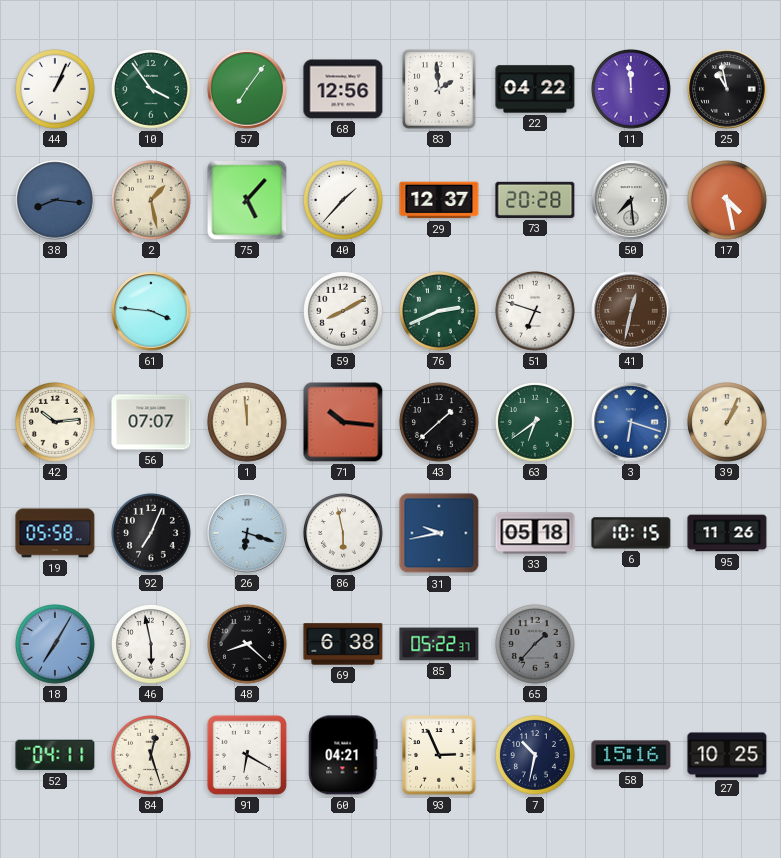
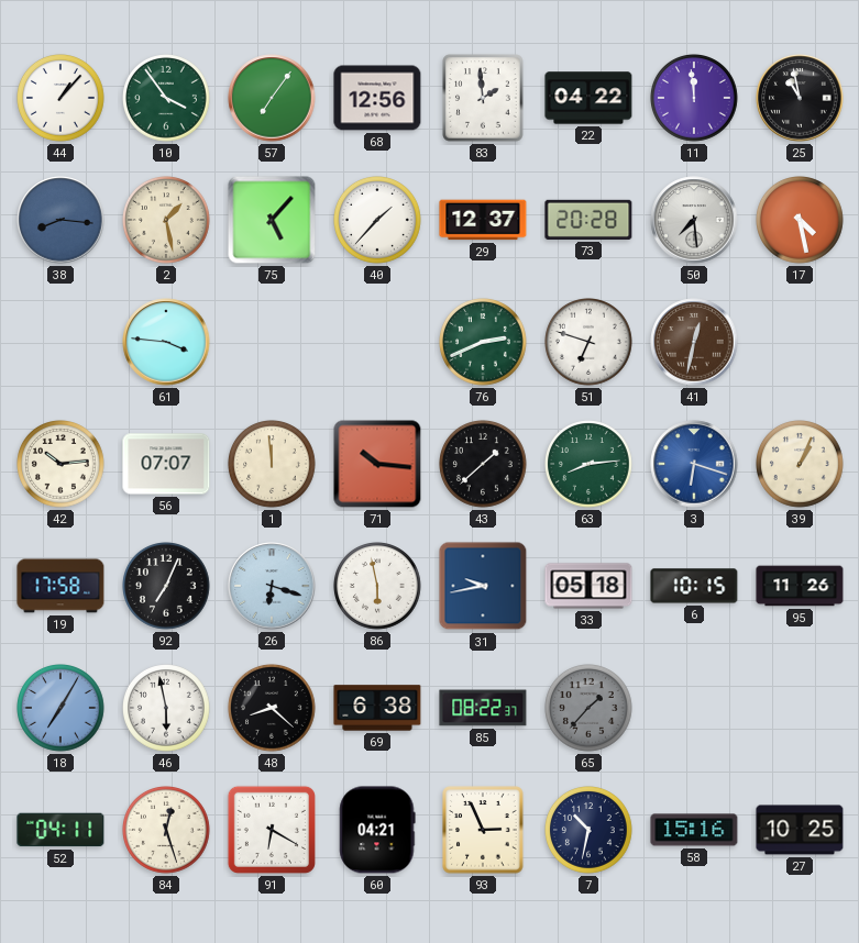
44: 1:04 -> 1:07
59: 8:10 -> none
63: 6:39 -> 8:14
19: 05:58 -> 17:58
85: 05:22 -> 08:22
